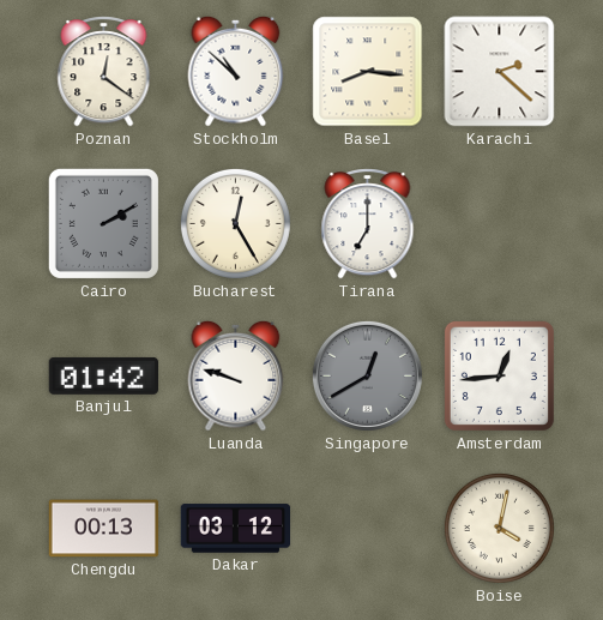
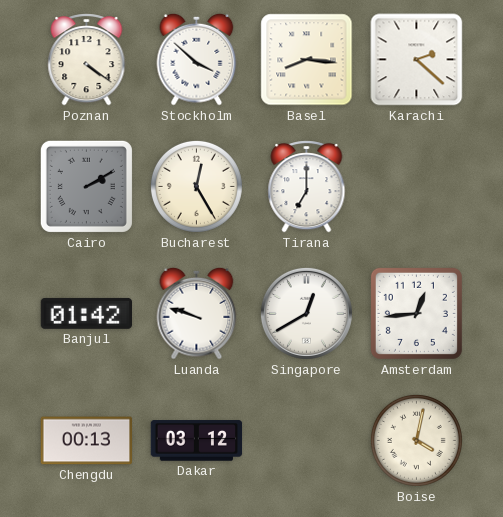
Poznan: 12:21 -> 4:21
Stockholm: 10:52 -> 3:52
Singapore dial: grey -> white
